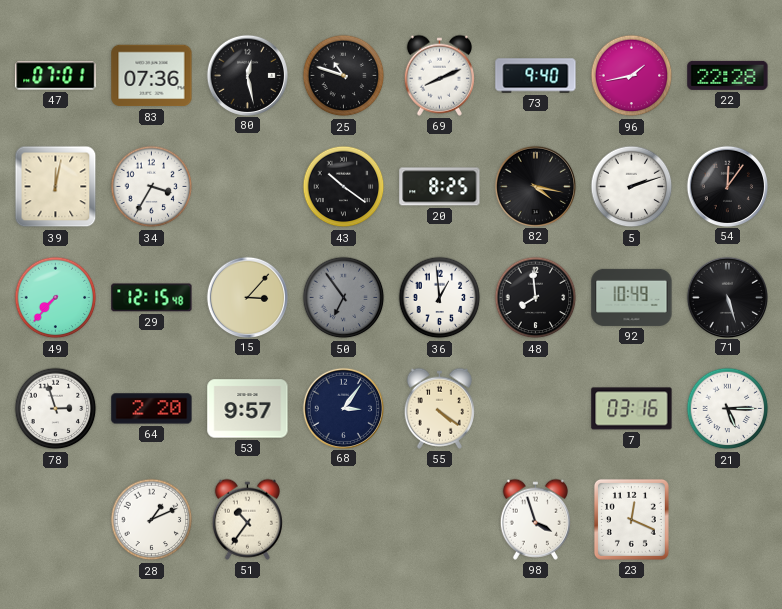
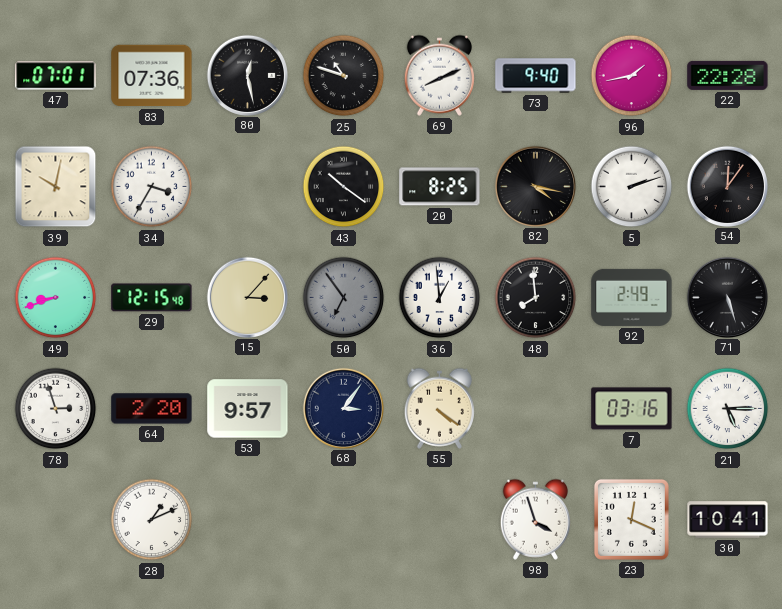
39: 12:02 -> 10:02
49: 7:37 -> 8:42
92: 10:49 -> 2:49
51: 10:36 -> none
30: none -> 10:41
